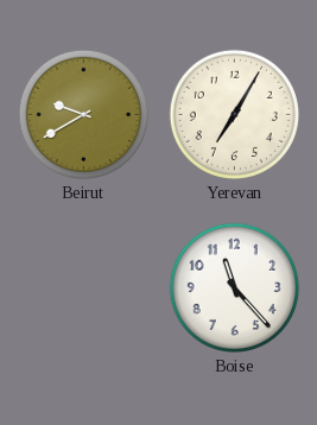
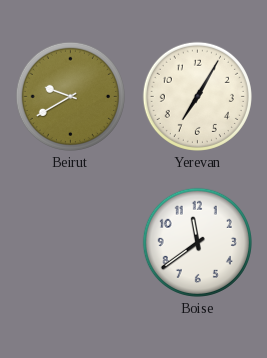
Boise: 11:23 -> 11:39
